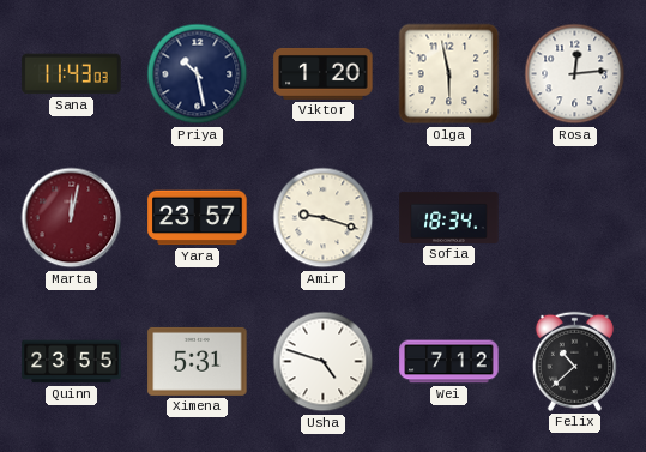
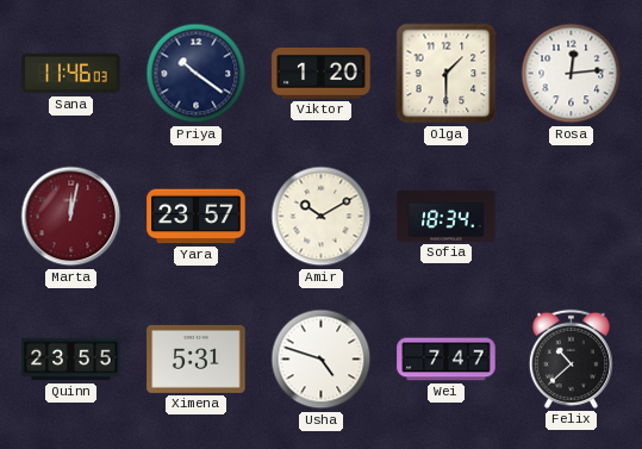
Sana: 11:43 -> 11:46
Priya: 10:28 -> 10:21
Olga: 5:58 -> 1:30
Amir: 9:18 -> 10:10
Wei: 7:12 -> 7:47
